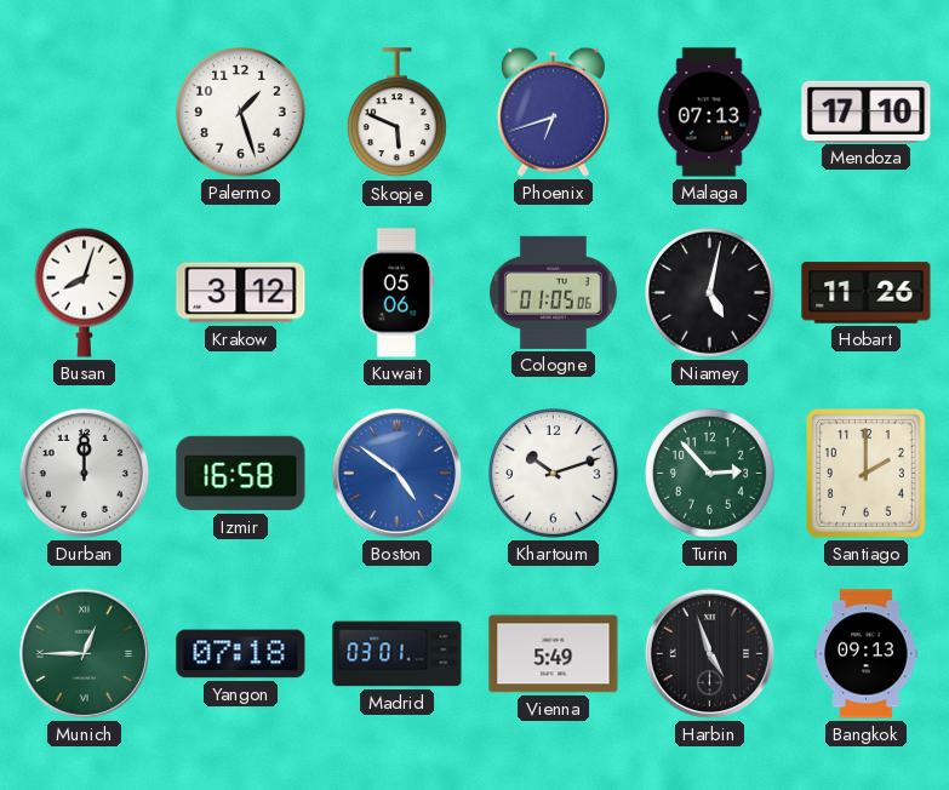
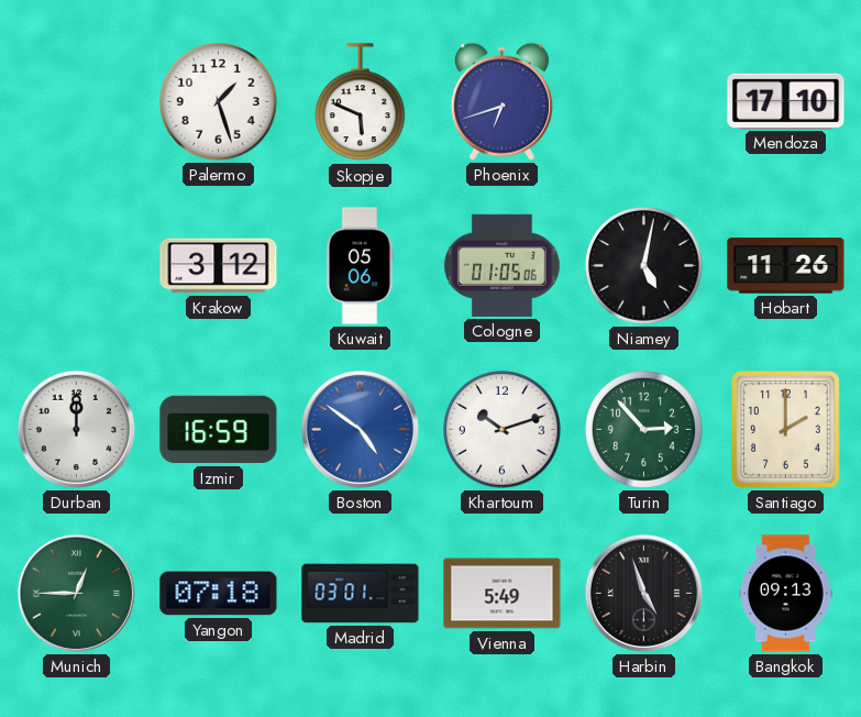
Malaga: 07:13 -> none
Busan: 8:03 -> none
Izmir: 16:58 -> 16:59
